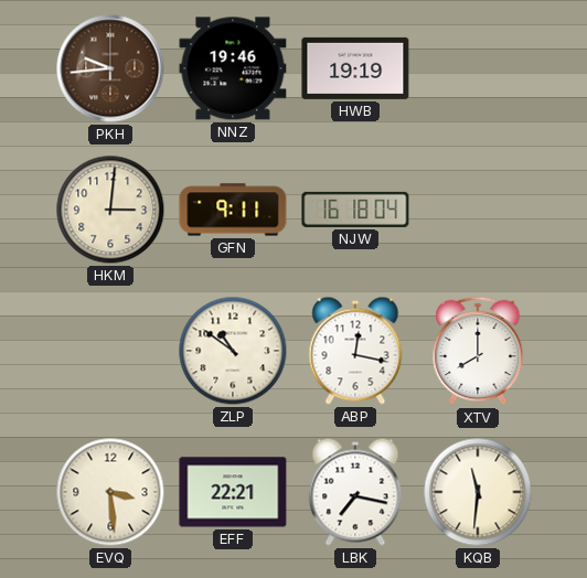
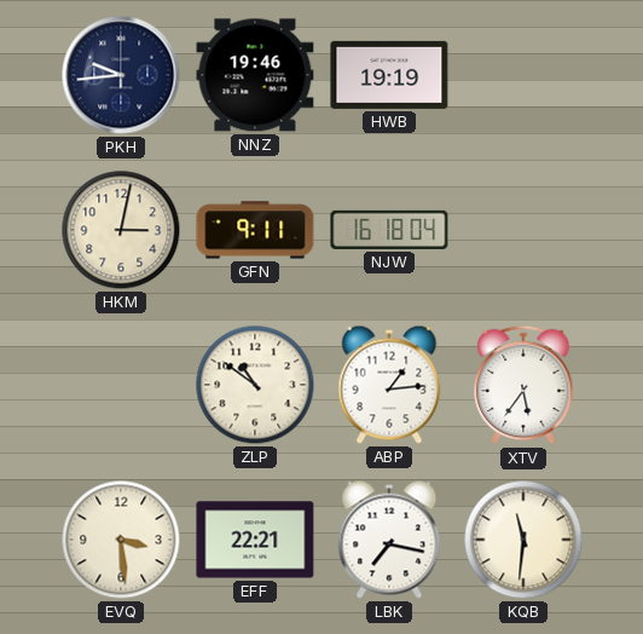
PKH dial: brown -> navy
HKM: 3:01 -> 3:02
ABP: 12:17 -> 1:14
XTV: 8:00 -> 5:36
